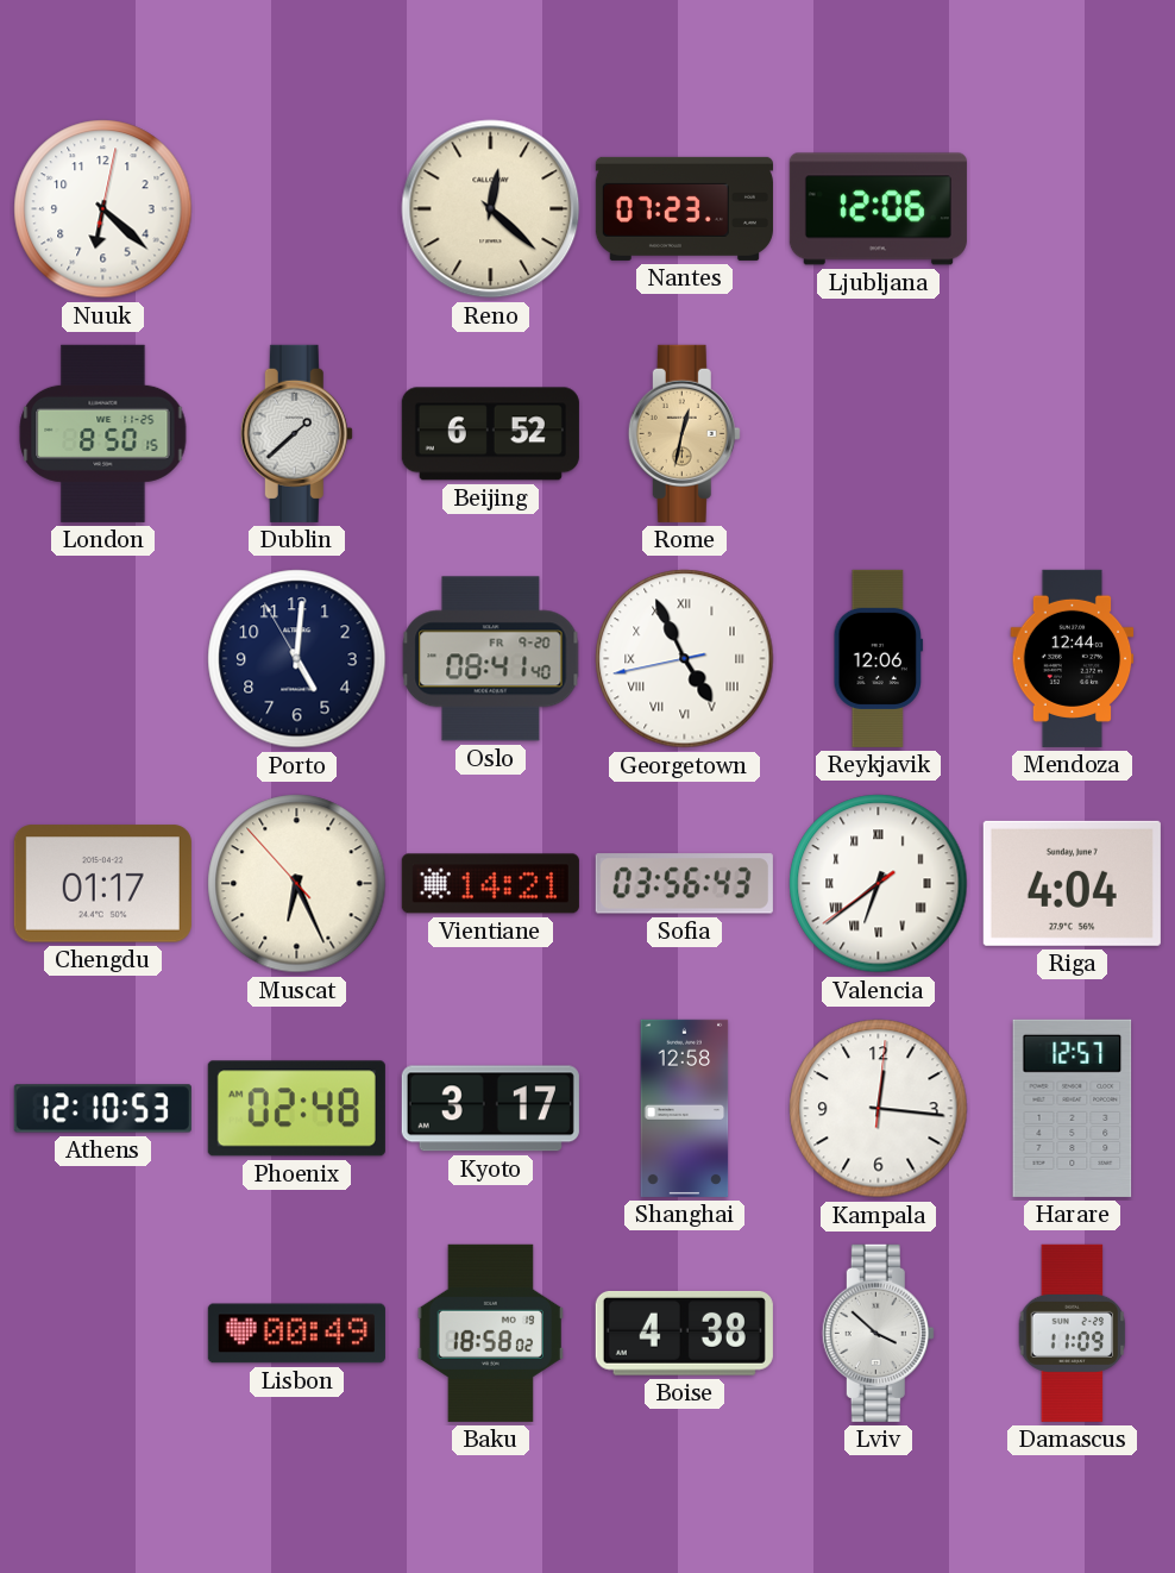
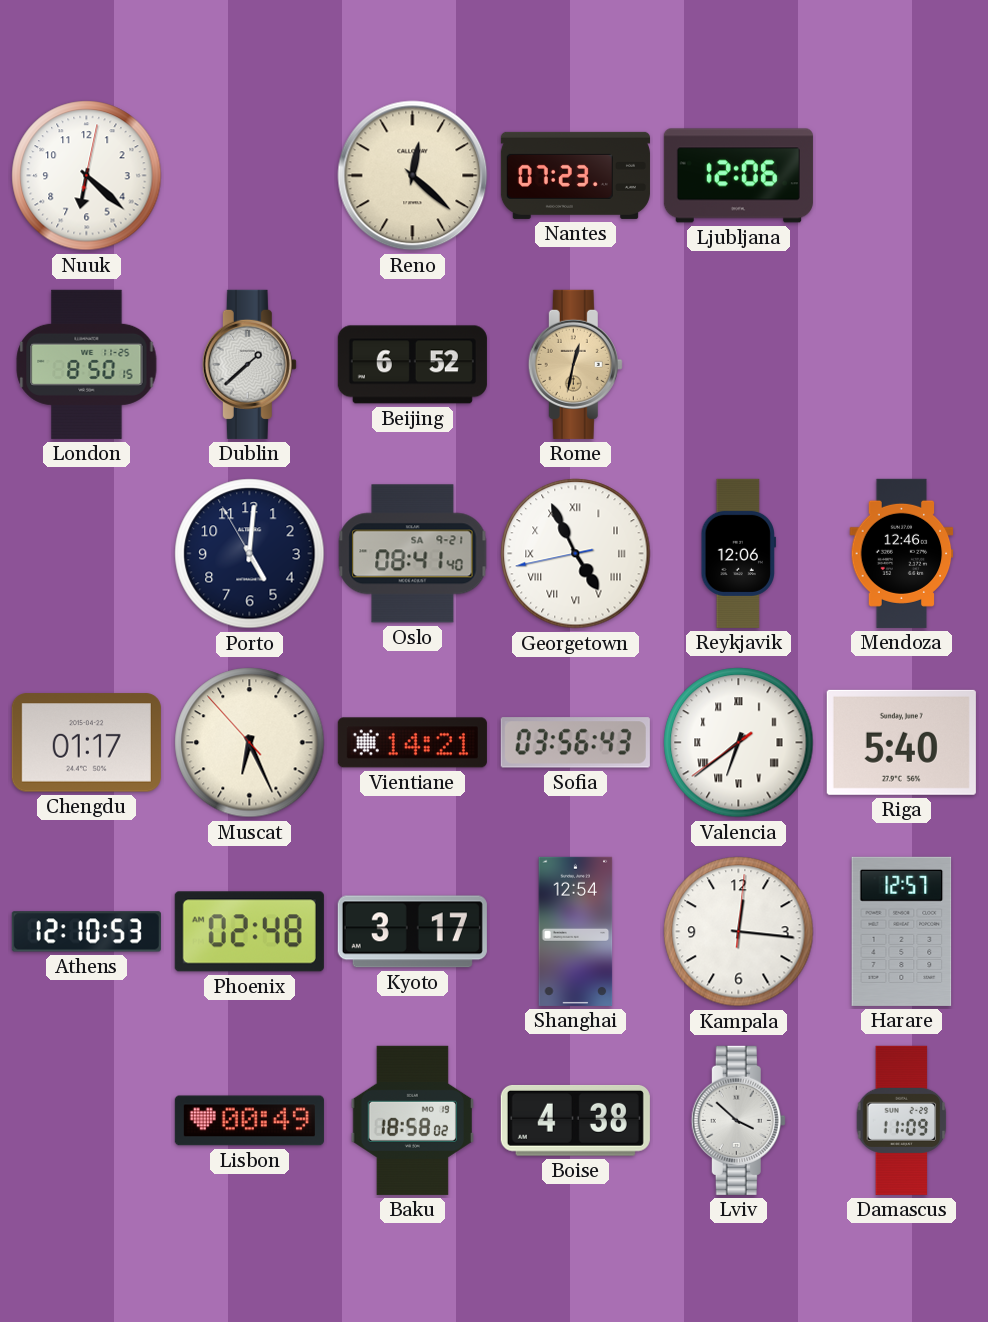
Oslo date: FR 9-20 -> SA 9-21
Mendoza: 12:44 -> 12:46
Riga: 4:04 -> 5:40
Shanghai: 12:58 -> 12:54
